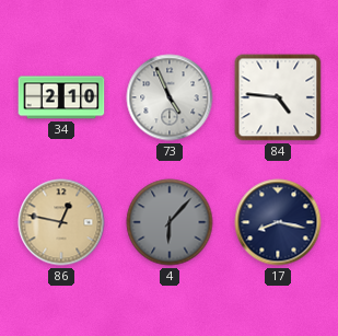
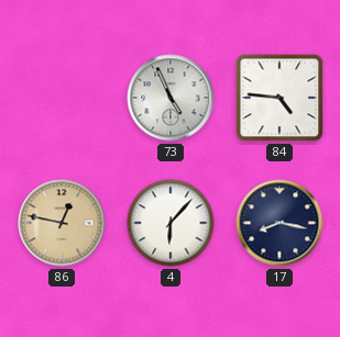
34: 2:10 -> none
4 dial: grey -> white
